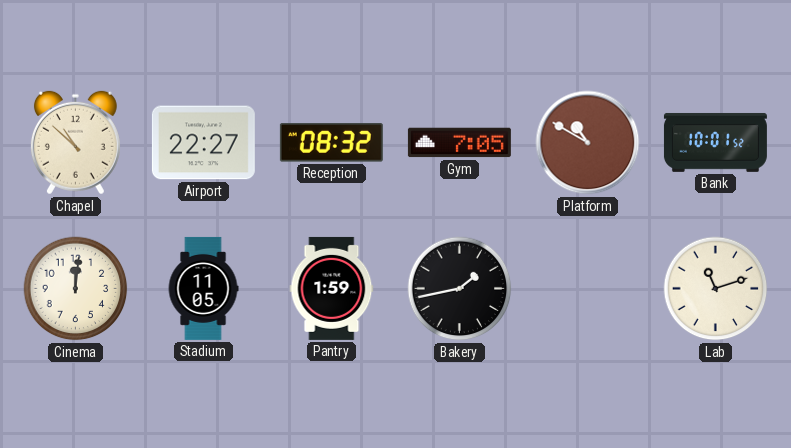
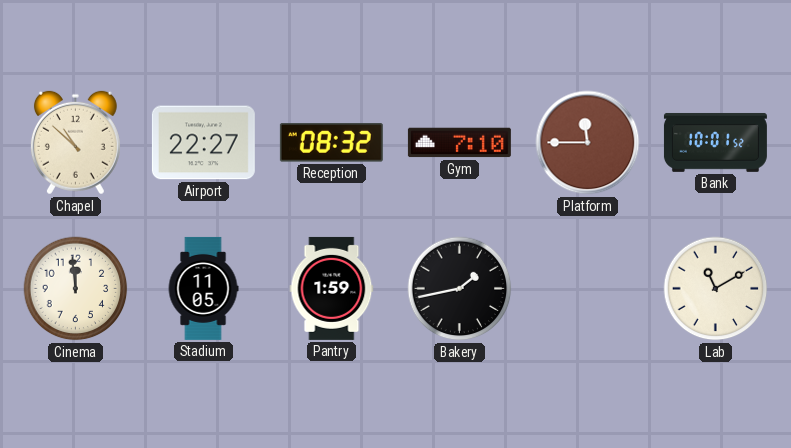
Gym: 7:05 -> 7:10
Platform: 10:50 -> 11:45
Cinema: 12:01 -> 11:59
Lab: 11:12 -> 11:10
